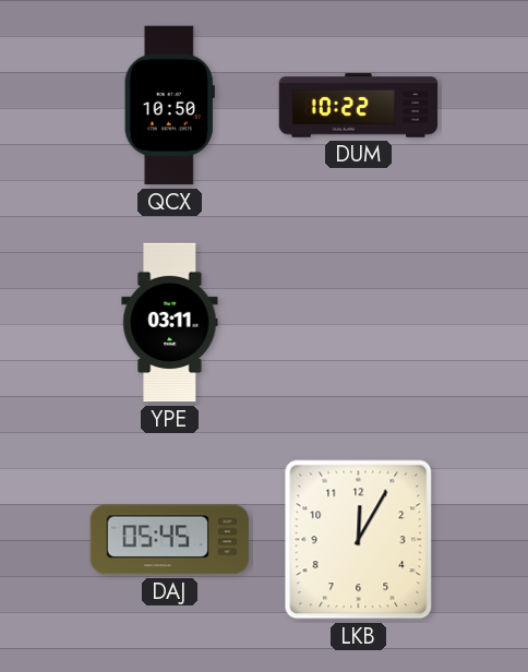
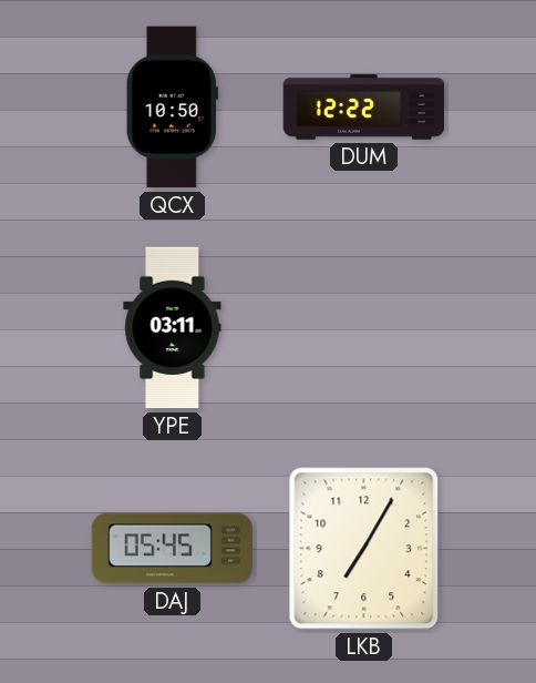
DUM: 10:22 -> 12:22
LKB: 12:05 -> 7:05
